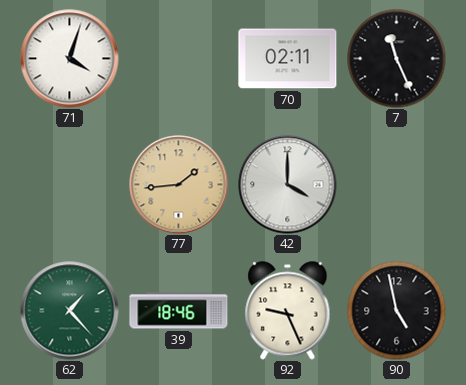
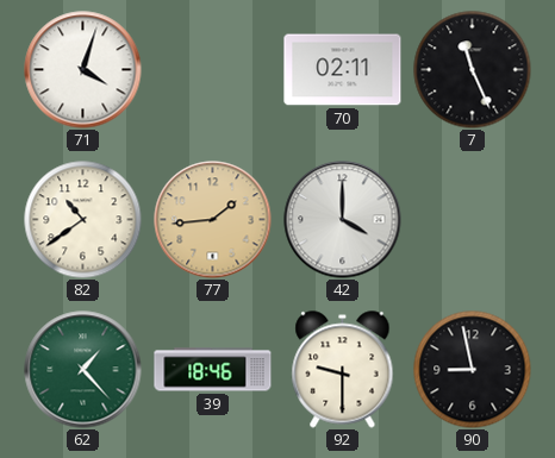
82: none -> 10:39
92: 9:26 -> 9:30
90: 4:58 -> 8:58
